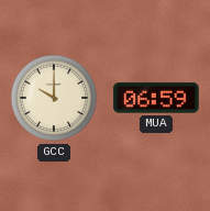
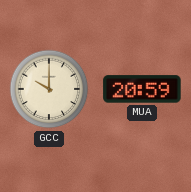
MUA: 06:59 -> 20:59
